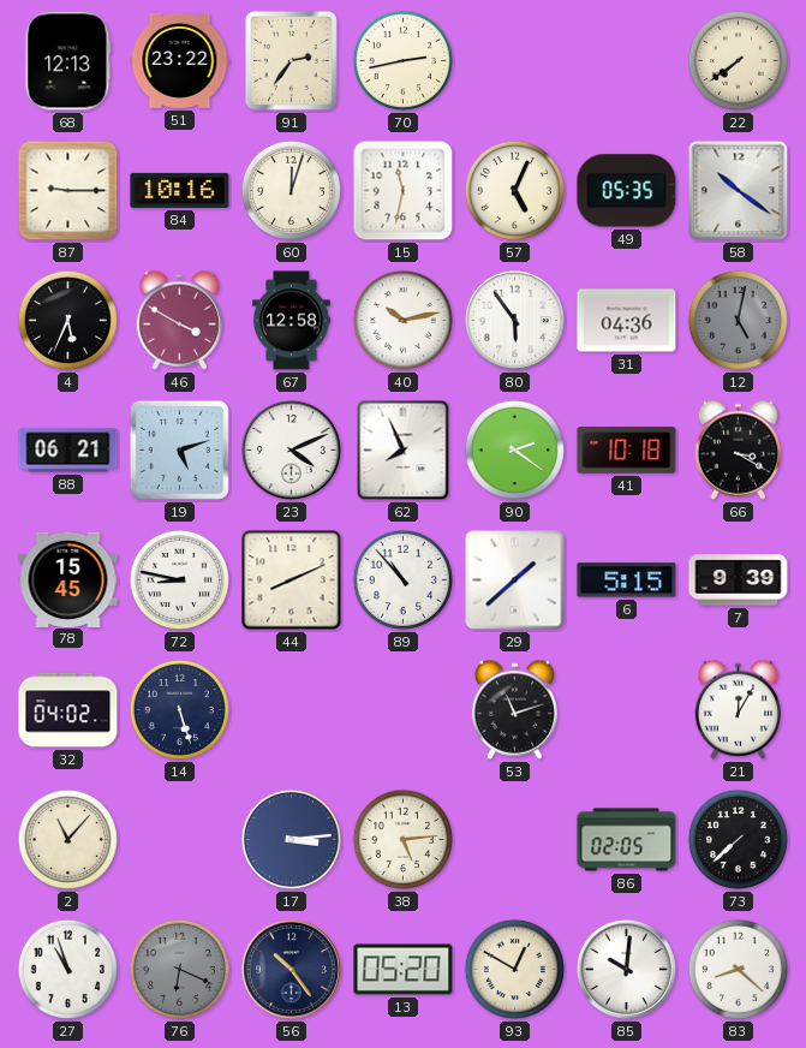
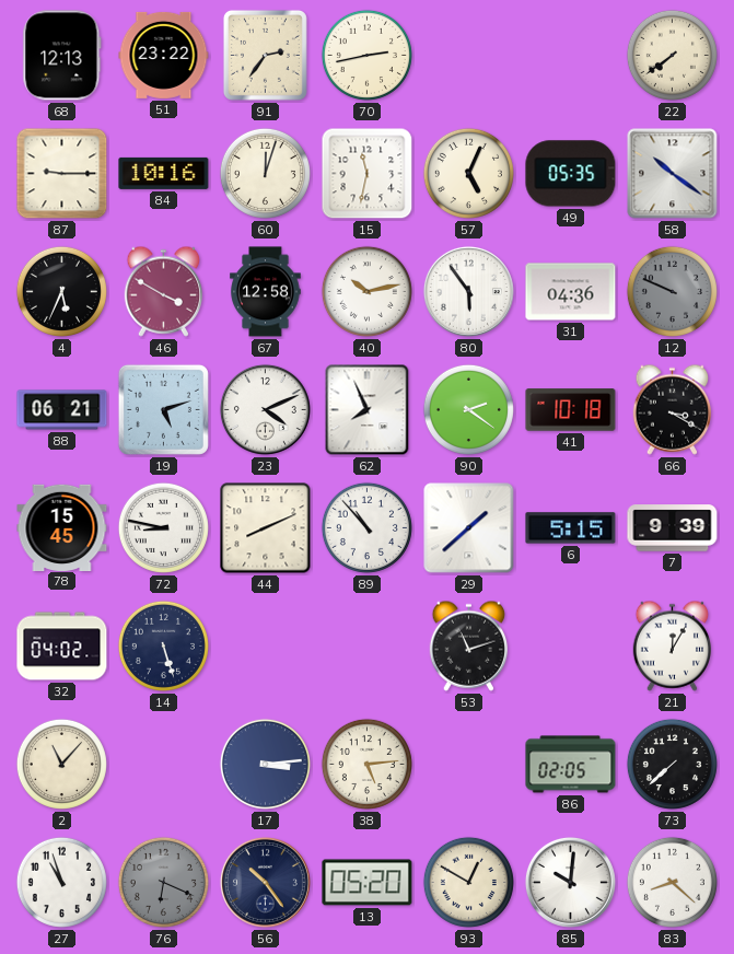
12: 5:02 -> 9:49
